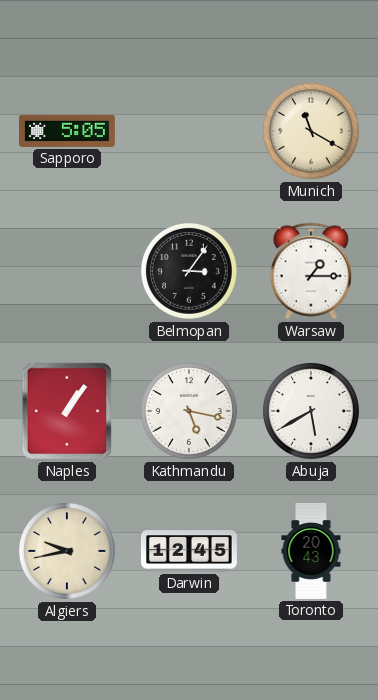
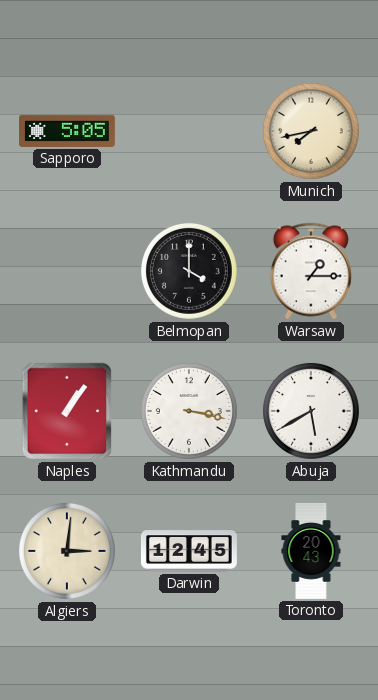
Munich: 11:20 -> 7:43
Belmopan: 3:06 -> 4:00
Kathmandu: 5:17 -> 3:17
Algiers: 9:43 -> 3:01
